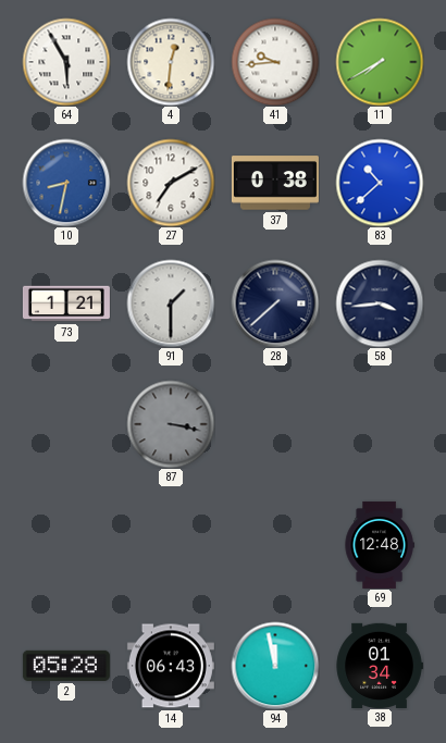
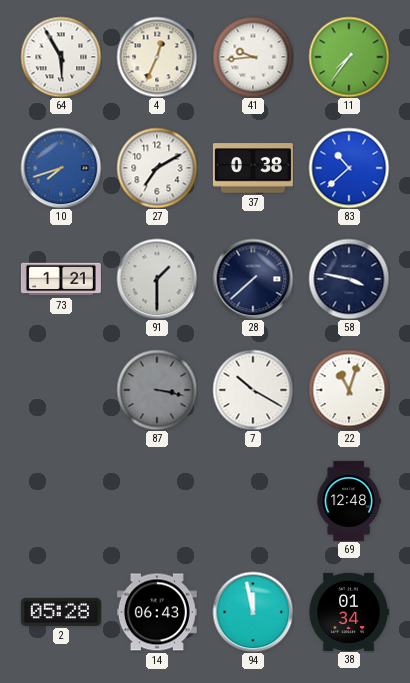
4: 12:31 -> 12:34
11: 7:40 -> 7:36
10: 8:32 -> 7:42
58: 3:44 -> 3:47
7: none -> 10:20
22: none -> 11:03
